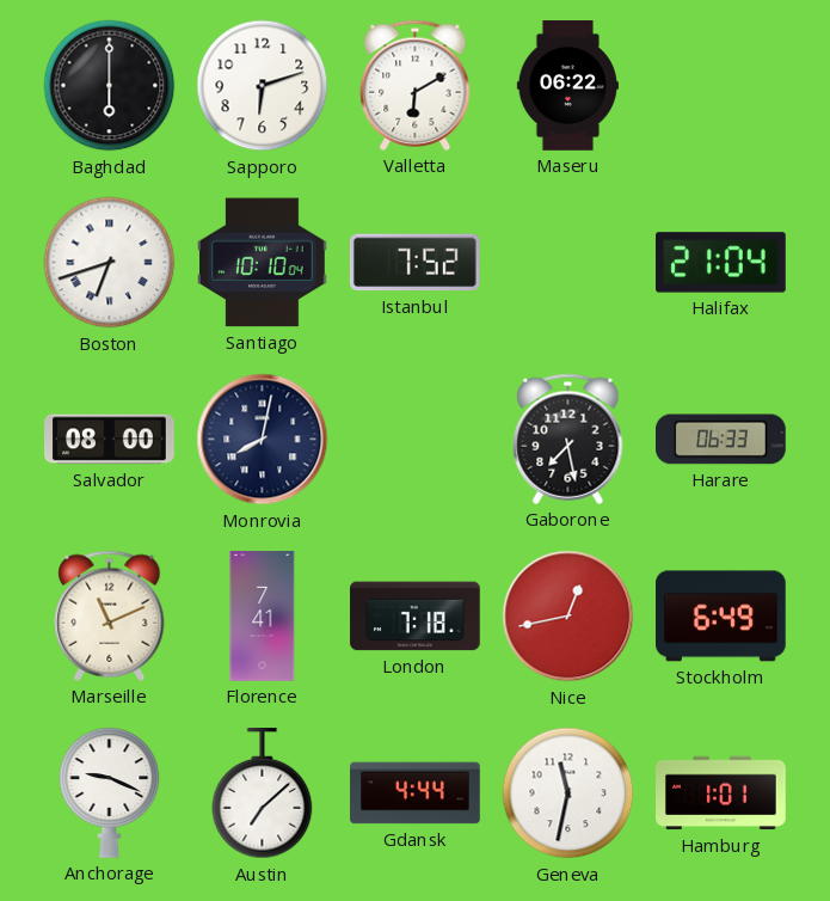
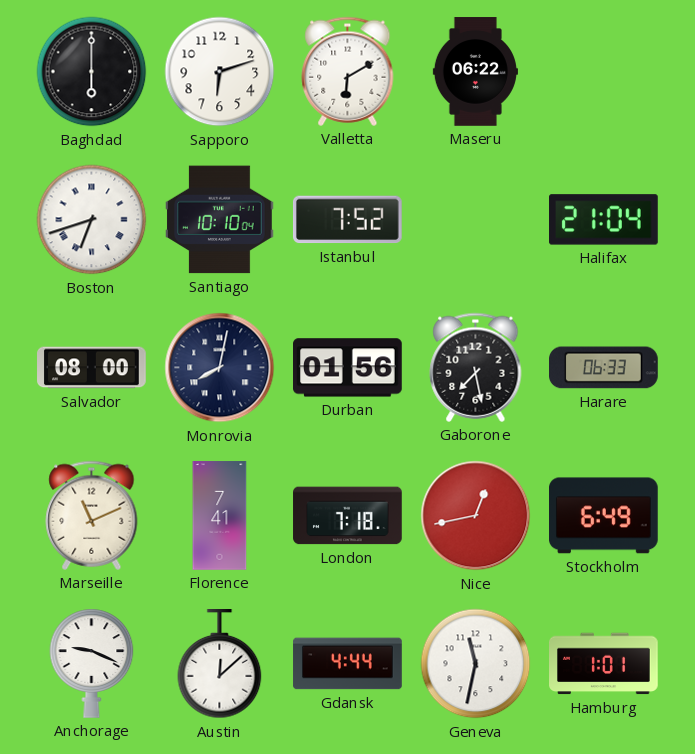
Durban: none -> 01:56
Austin: 7:08 -> 12:08
